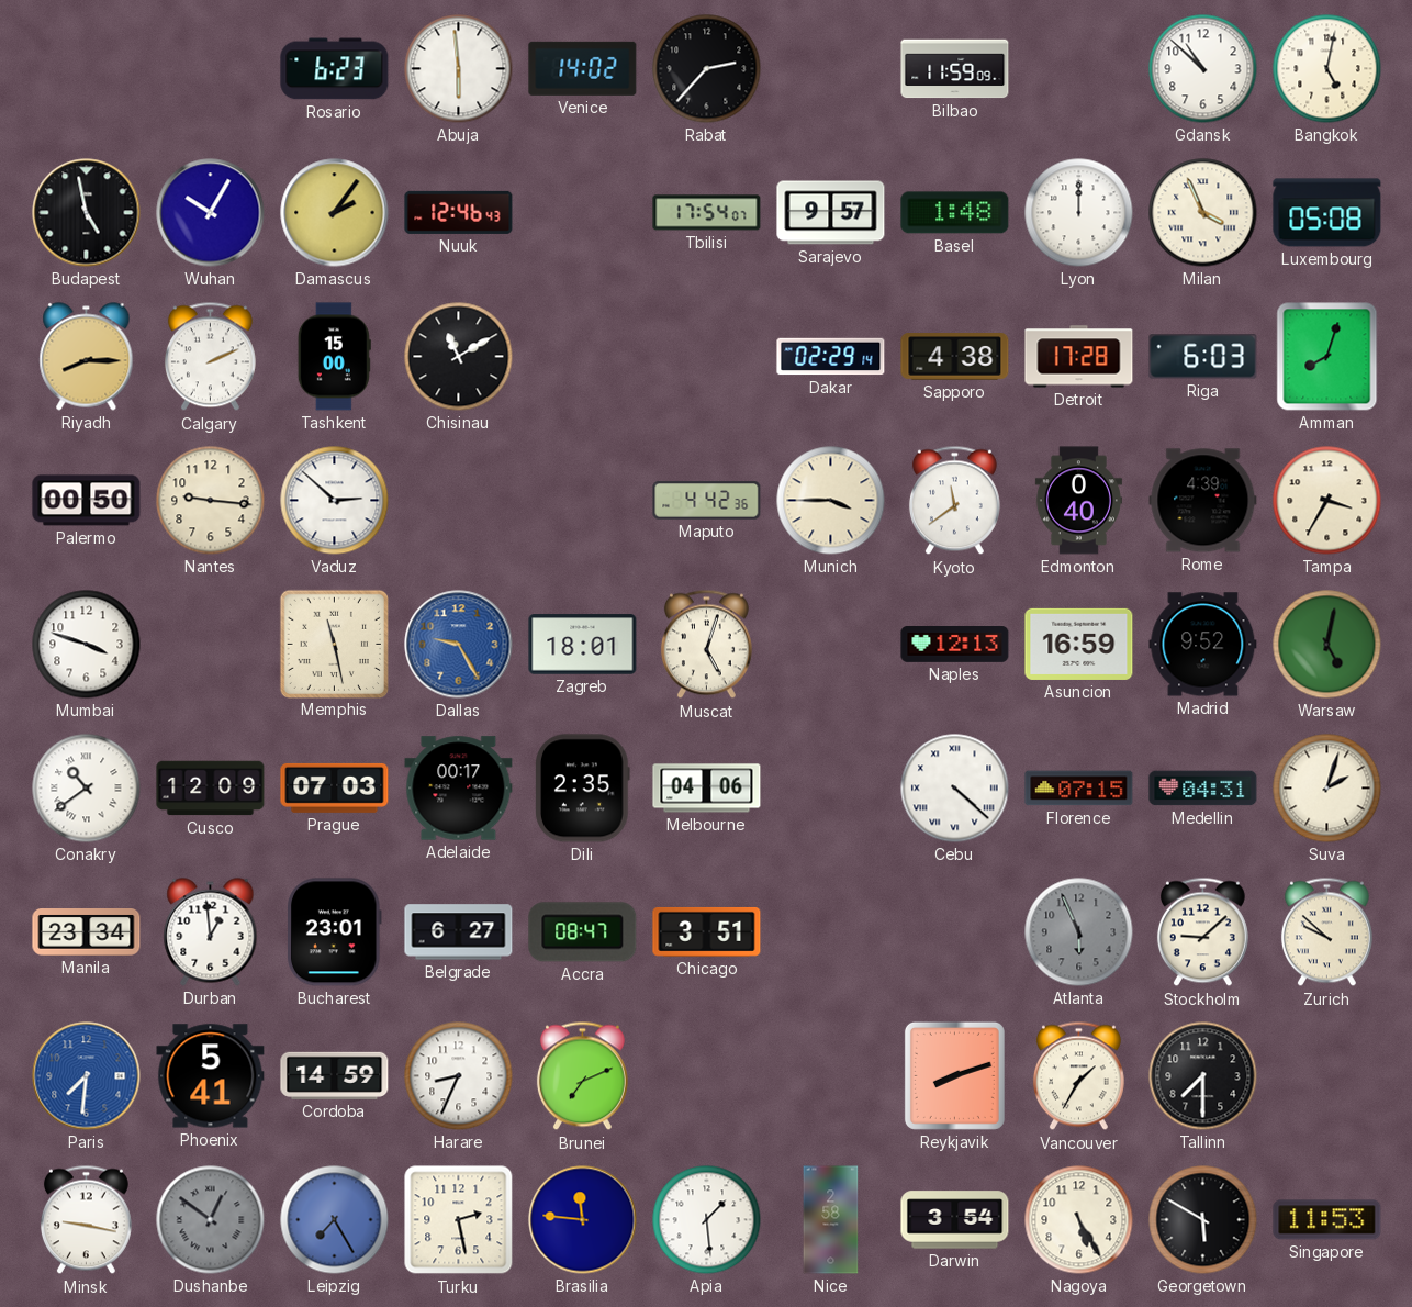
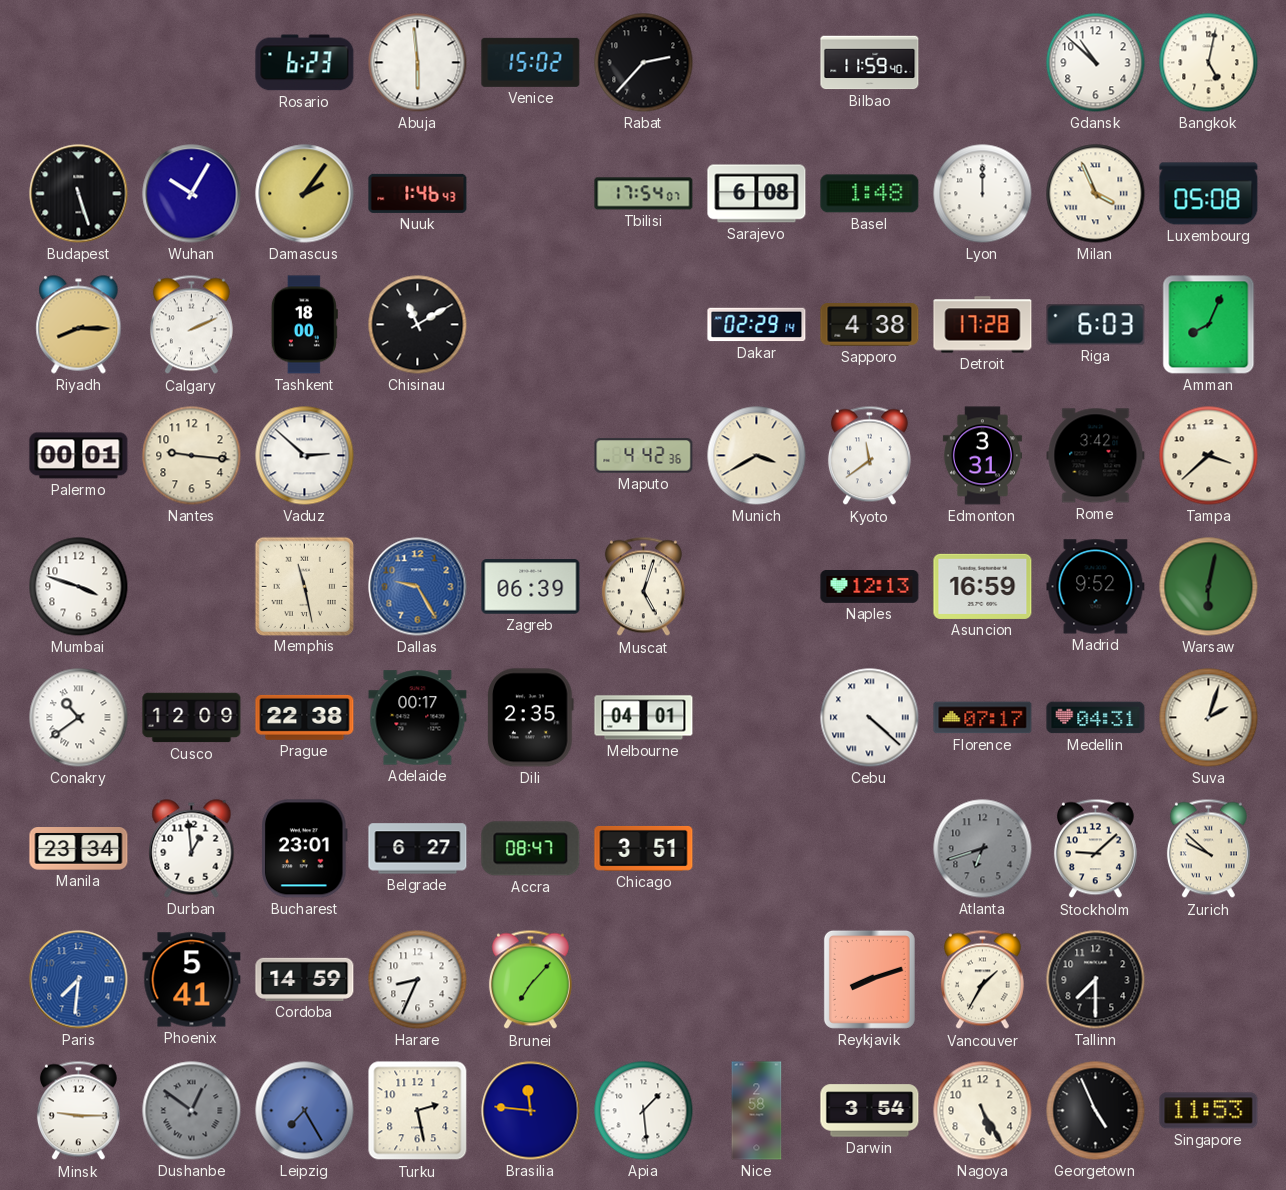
Venice: 14:02 -> 15:02
Bilbao: 11:59:09 -> 11:59:40
Budapest: 4:58 -> 5:27
Nuuk: 12:46 -> 1:46
Sarajevo: 9:57 -> 6:08
Tashkent: 15:00 -> 18:00
Amman: 8:03 -> 8:04
Palermo: 00:50 -> 00:01
Munich: 3:45 -> 3:40
Edmonton: 0:40 -> 3:31
Rome: 4:39 -> 3:42
Tampa: 3:35 -> 3:38
Zagreb: 18:01 -> 06:39
Warsaw: 5:02 -> 6:02
Prague: 07:03 -> 22:38
Melbourne: 04:06 -> 04:01
Florence: 07:15 -> 07:17
Atlanta: 5:56 -> 6:42
Brunei: 7:11 -> 7:07
Minsk: 9:17 -> 9:15
Georgetown: 5:50 -> 4:56
